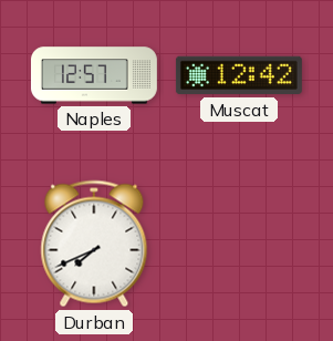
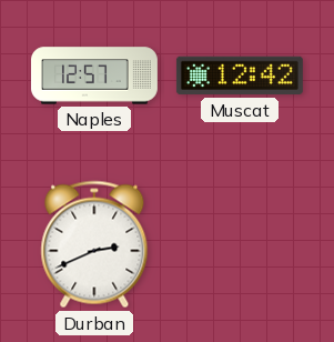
Durban: 7:41 -> 2:41
